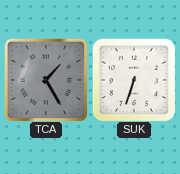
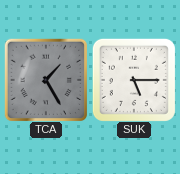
SUK: 6:33 -> 5:15
